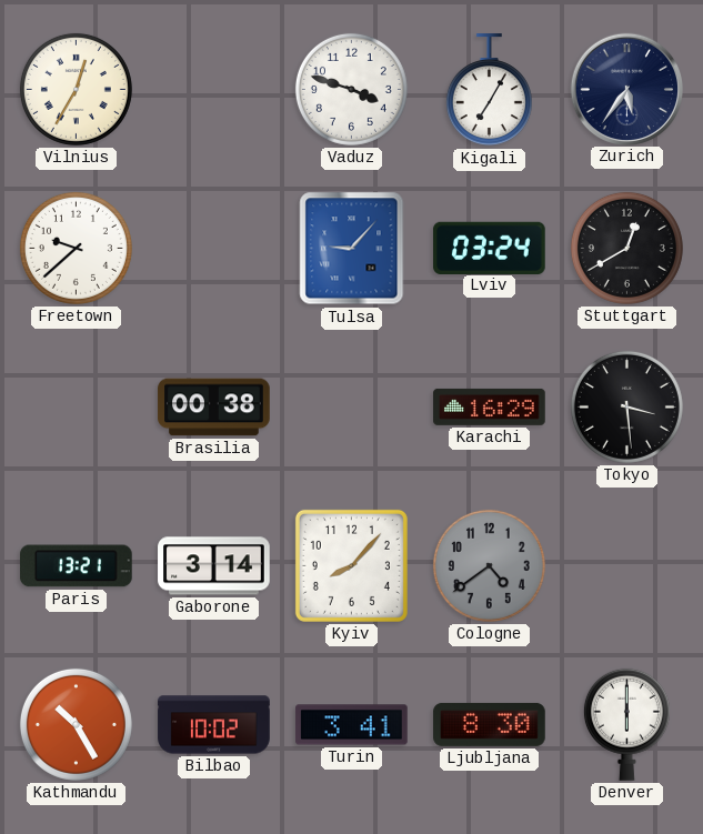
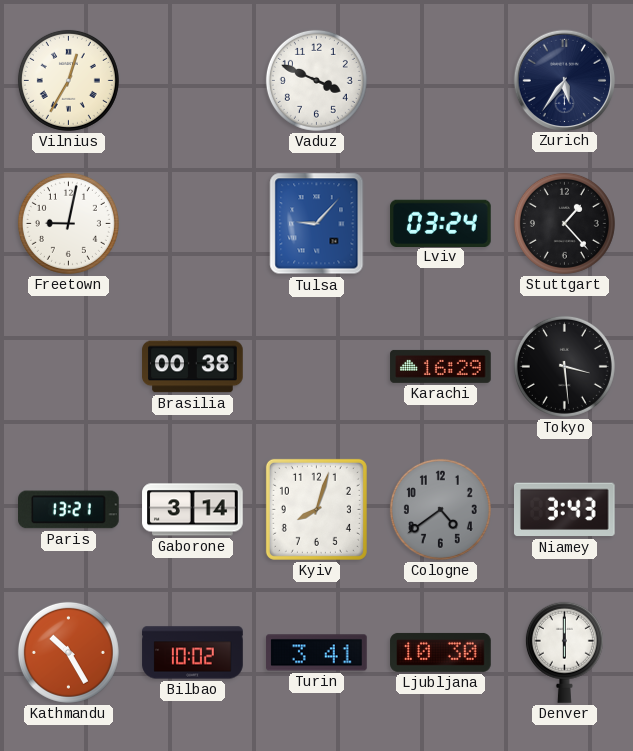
Vaduz: 3:48 -> 3:49
Kigali: 7:05 -> none
Freetown: 9:38 -> 9:02
Stuttgart: 12:40 -> 1:23
Kyiv: 8:07 -> 8:03
Niamey: none -> 3:43
Ljubljana: 8:30 -> 10:30
